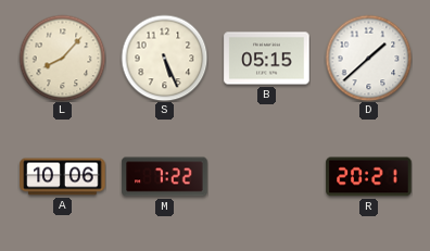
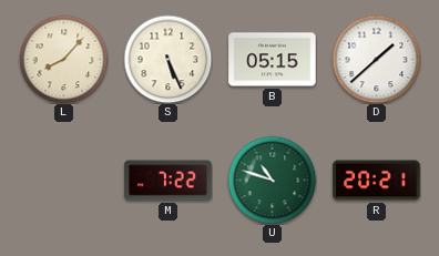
A: 10:06 -> none
U: none -> 10:48
